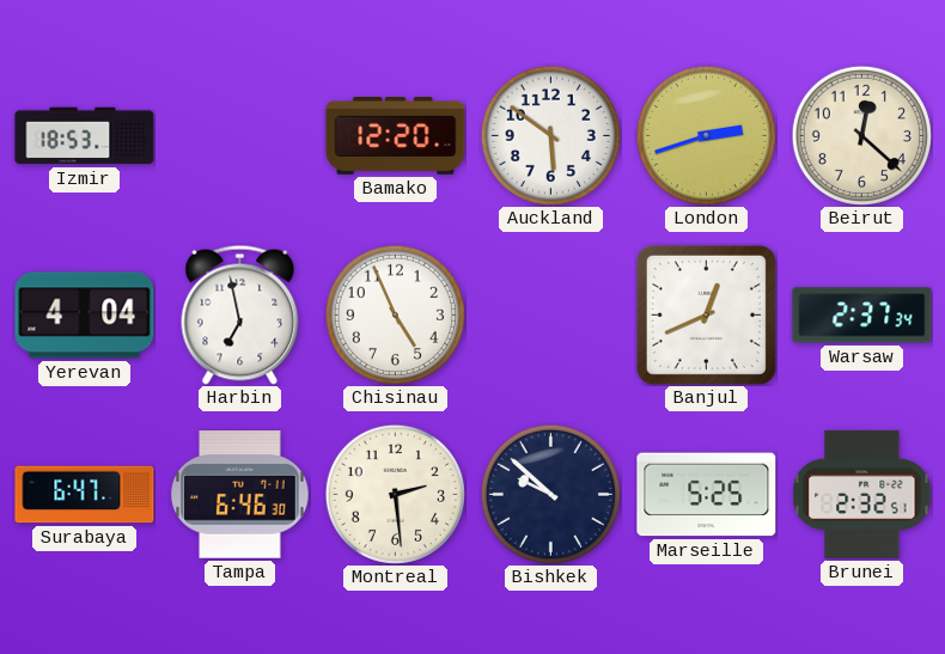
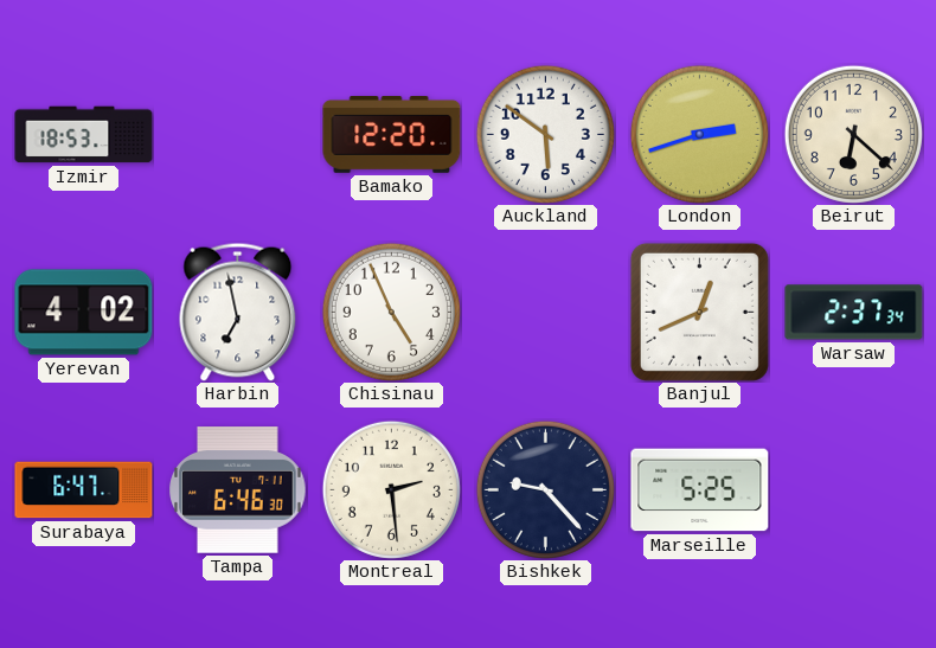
Beirut: 12:22 -> 6:22
Yerevan: 4:04 -> 4:02
Bishkek: 9:52 -> 9:23
Brunei: 2:32 -> none
